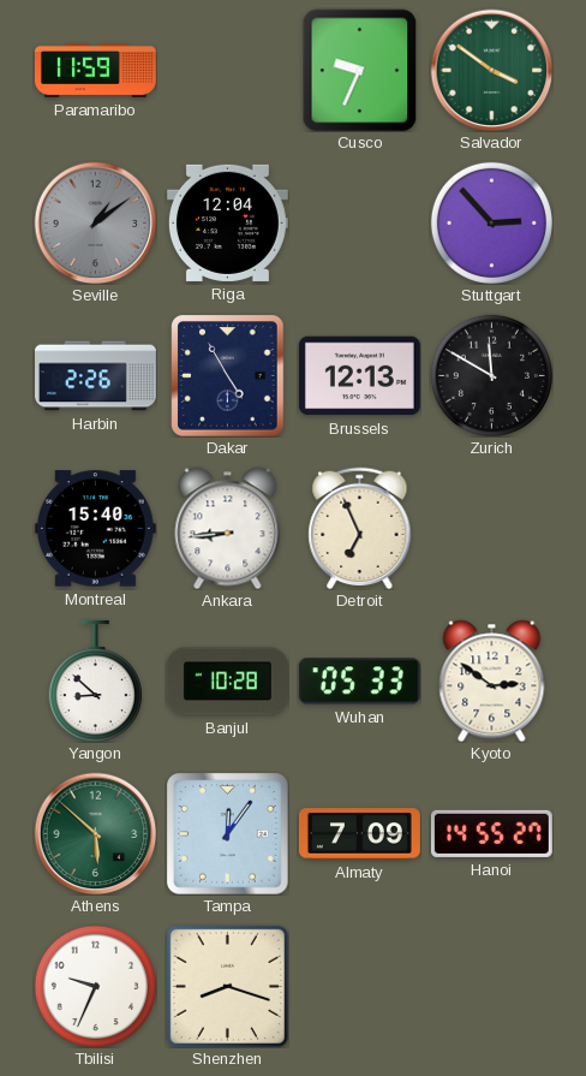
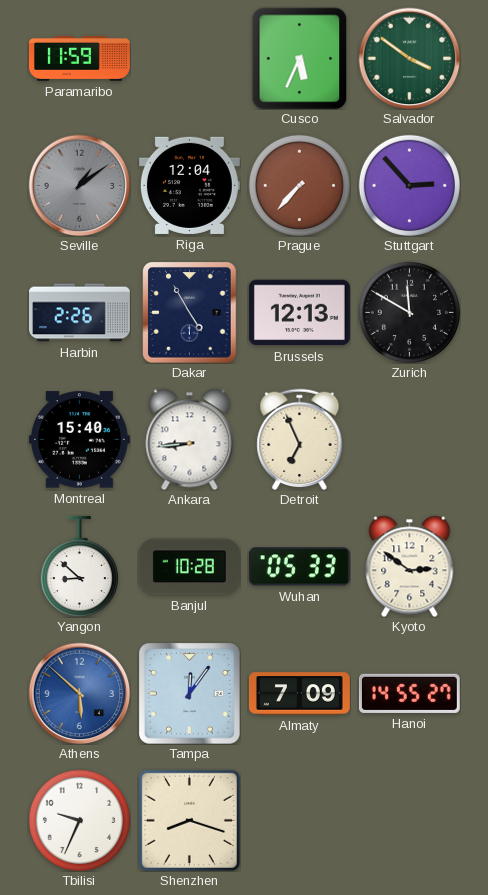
Cusco: 9:34 -> 5:34
Prague: none -> 7:37
Athens dial: green -> blue
